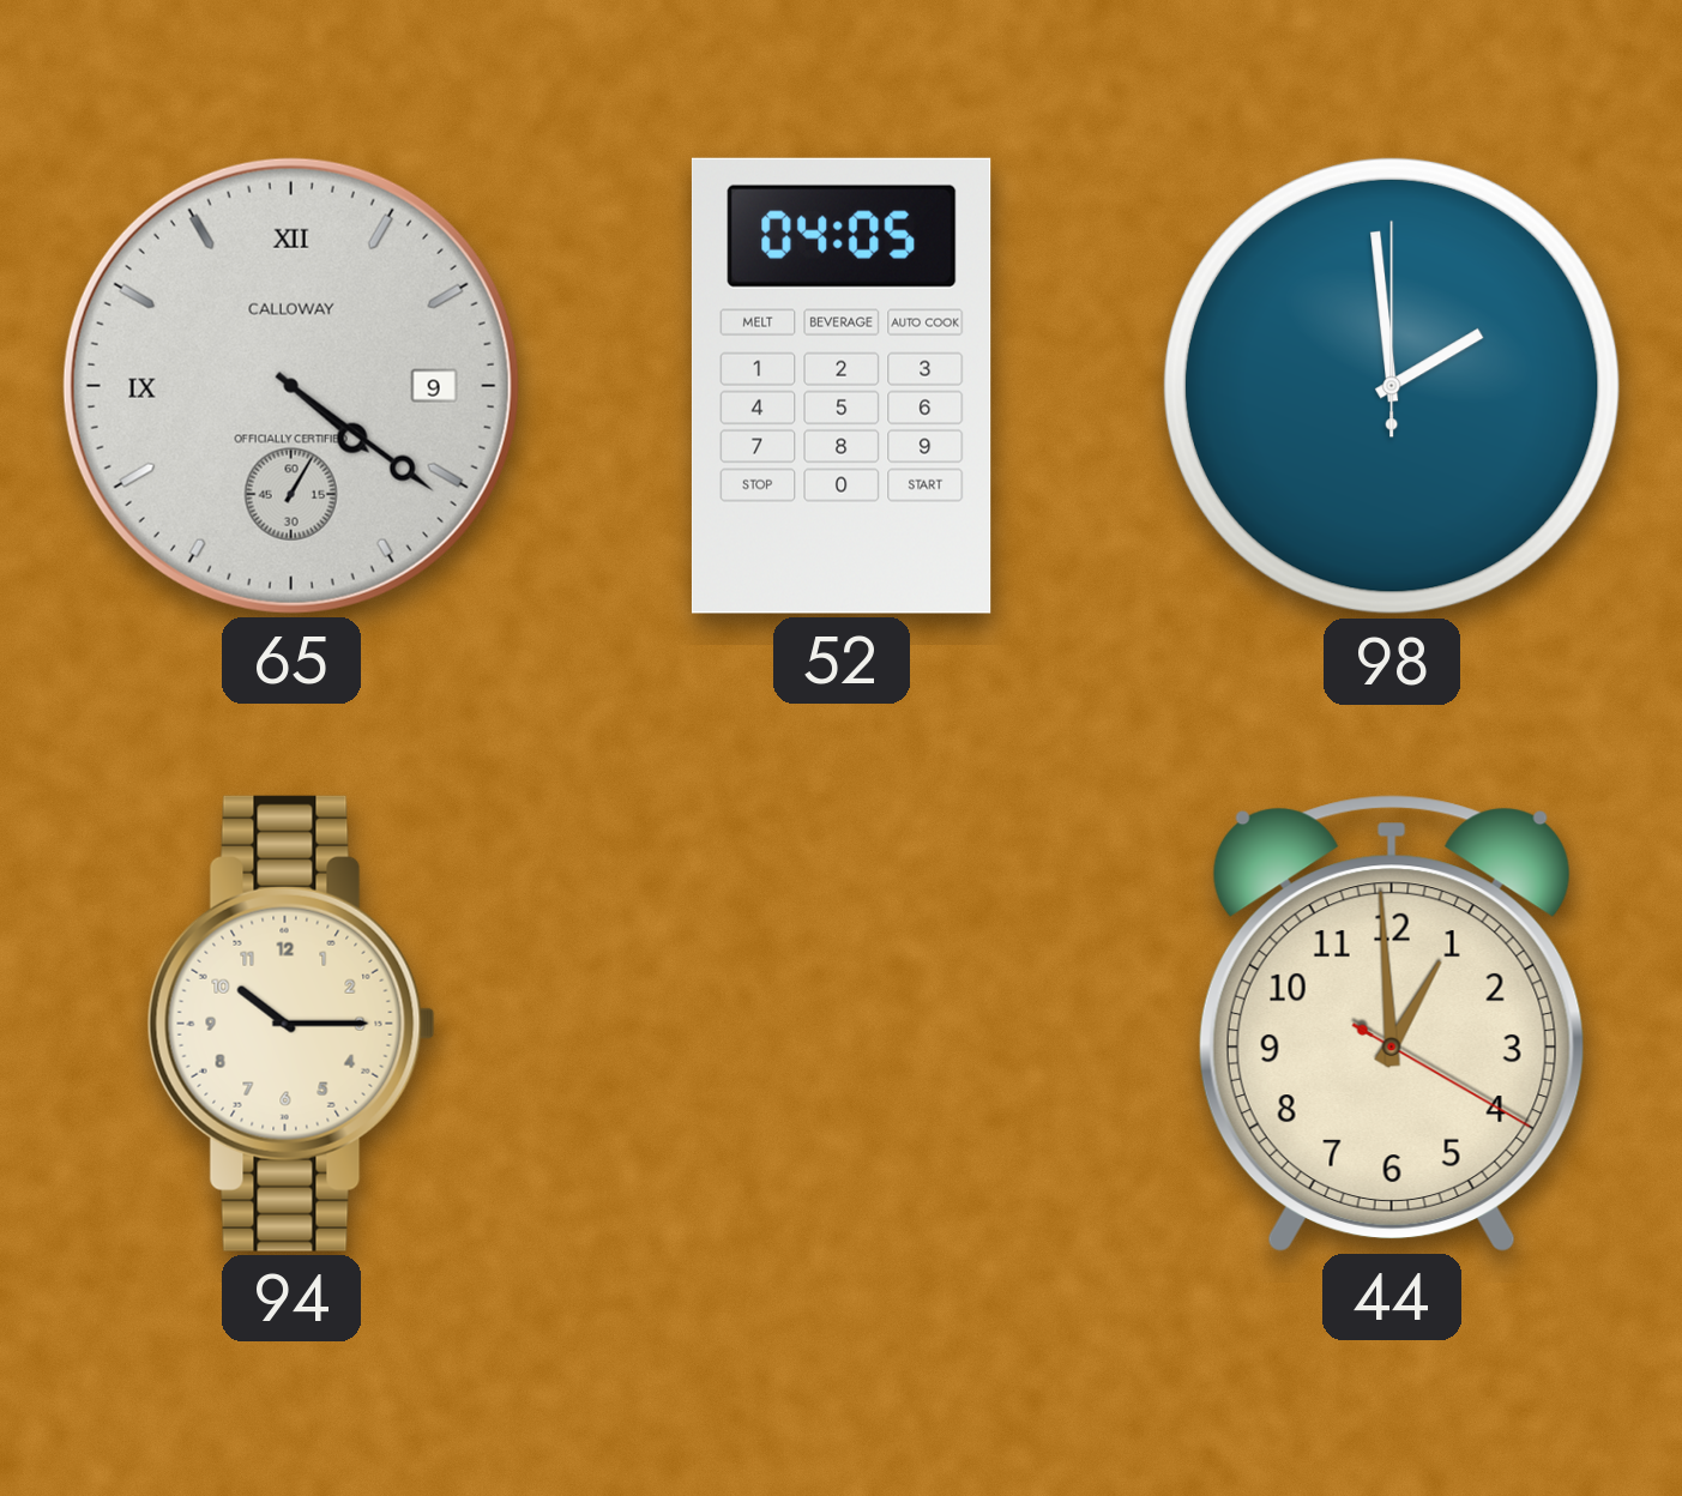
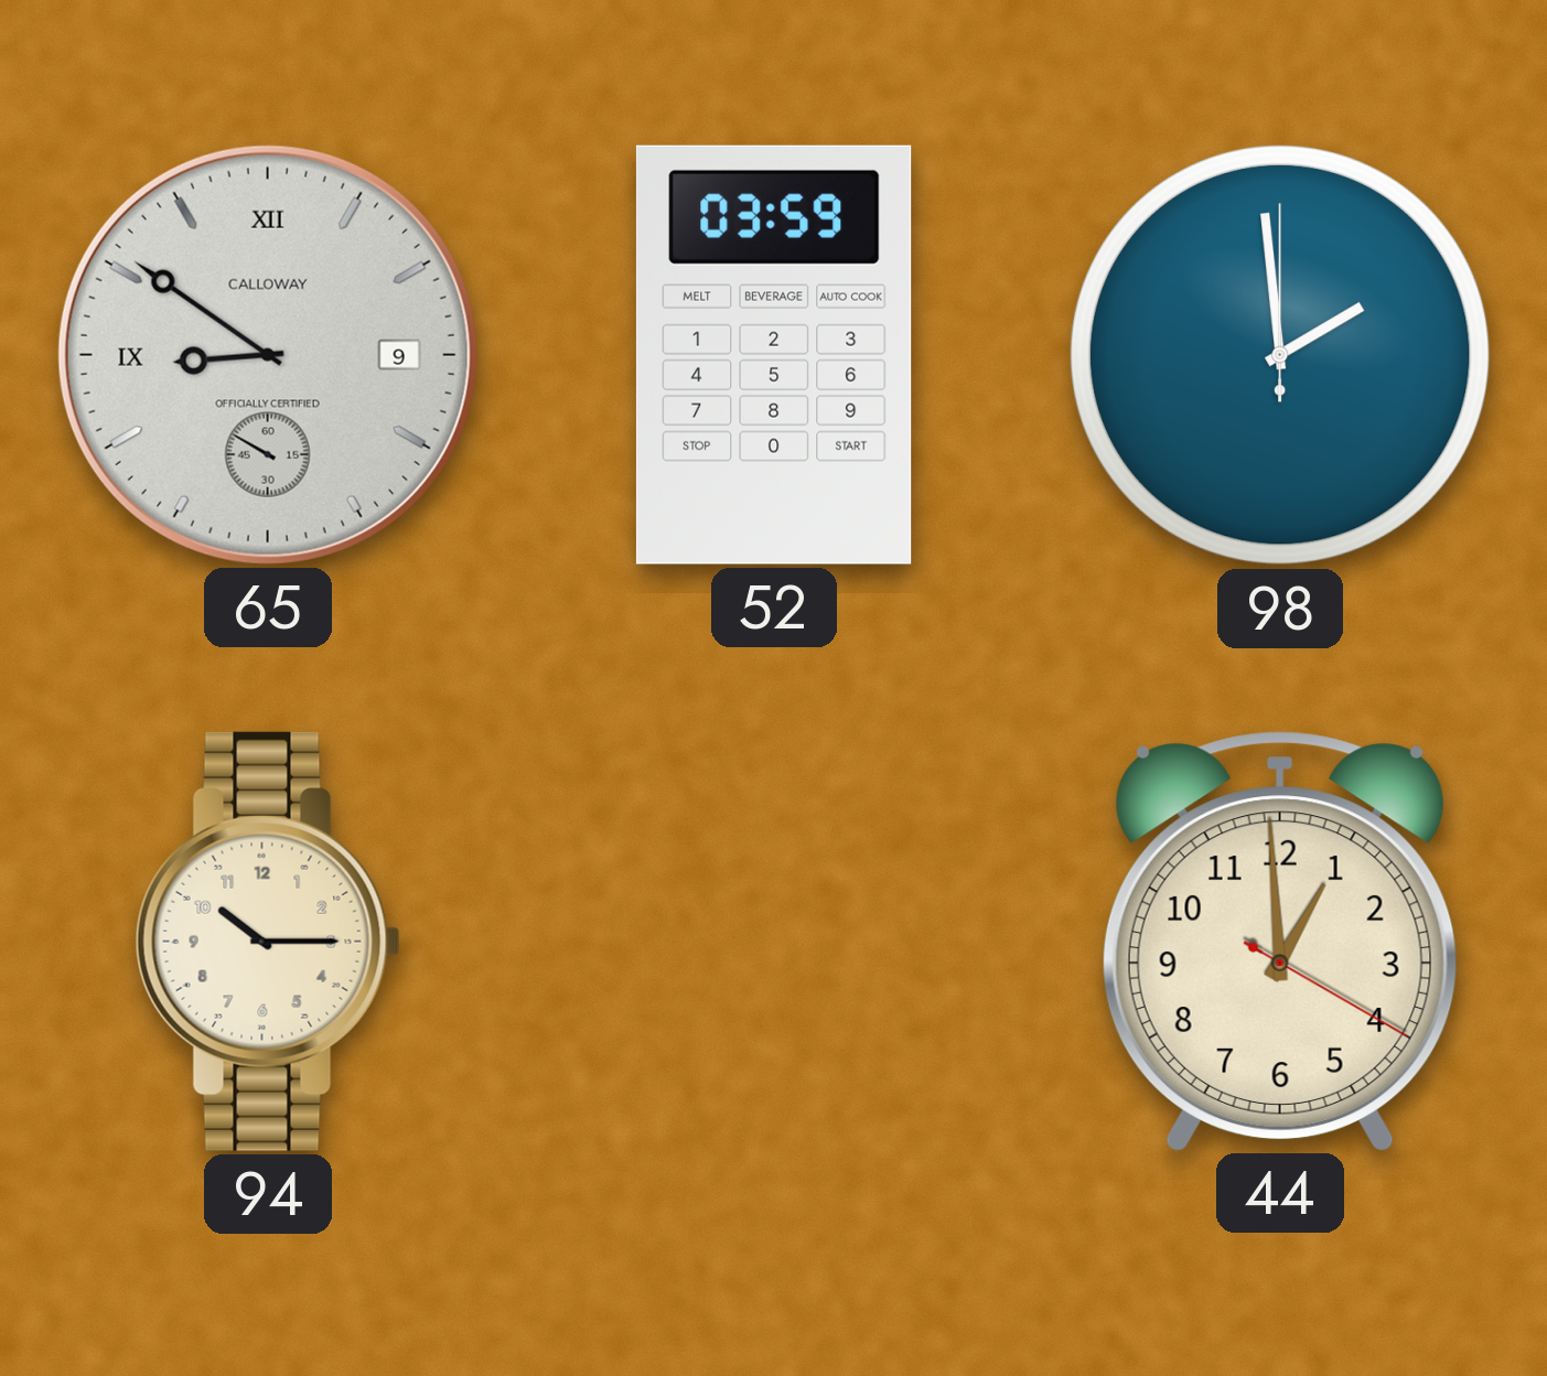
65: 4:21 -> 8:50
52: 04:05 -> 03:59
